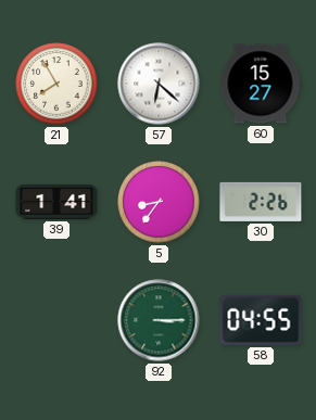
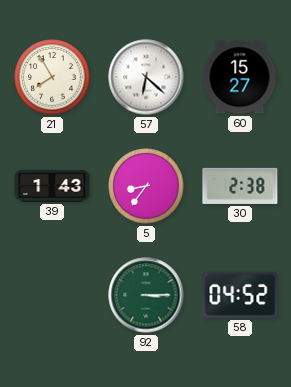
39: 1:41 -> 1:43
30: 2:26 -> 2:38
58: 04:55 -> 04:52
